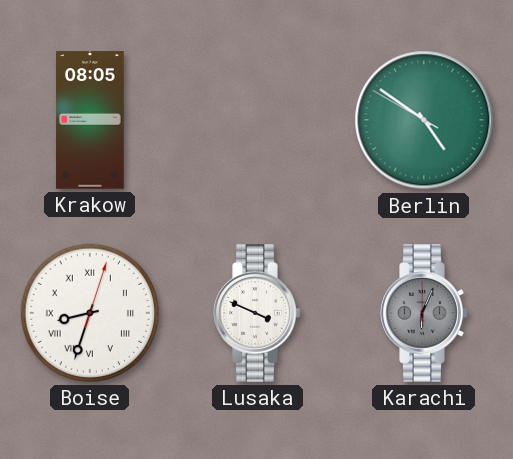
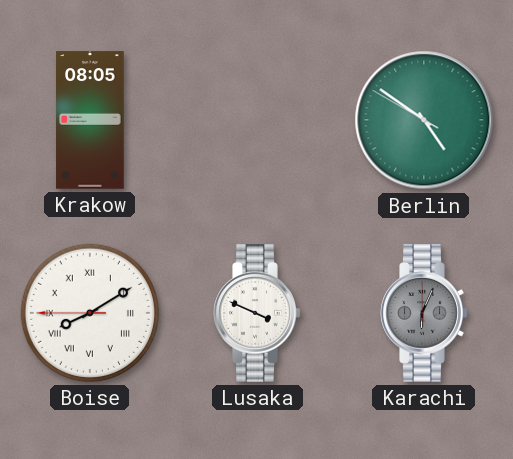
Boise: 8:33 -> 8:09
